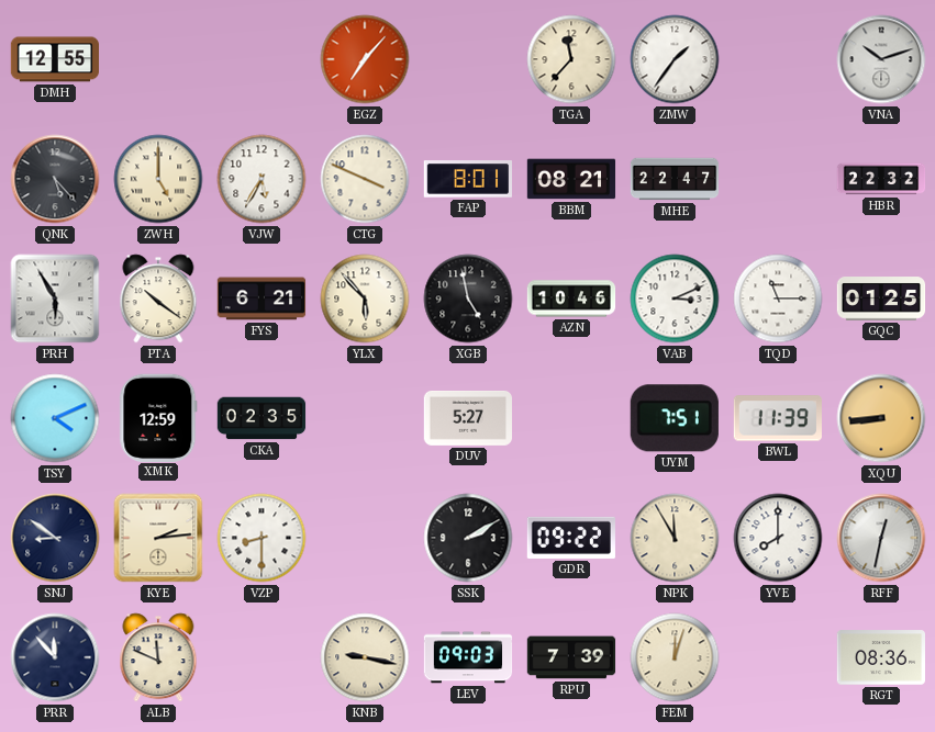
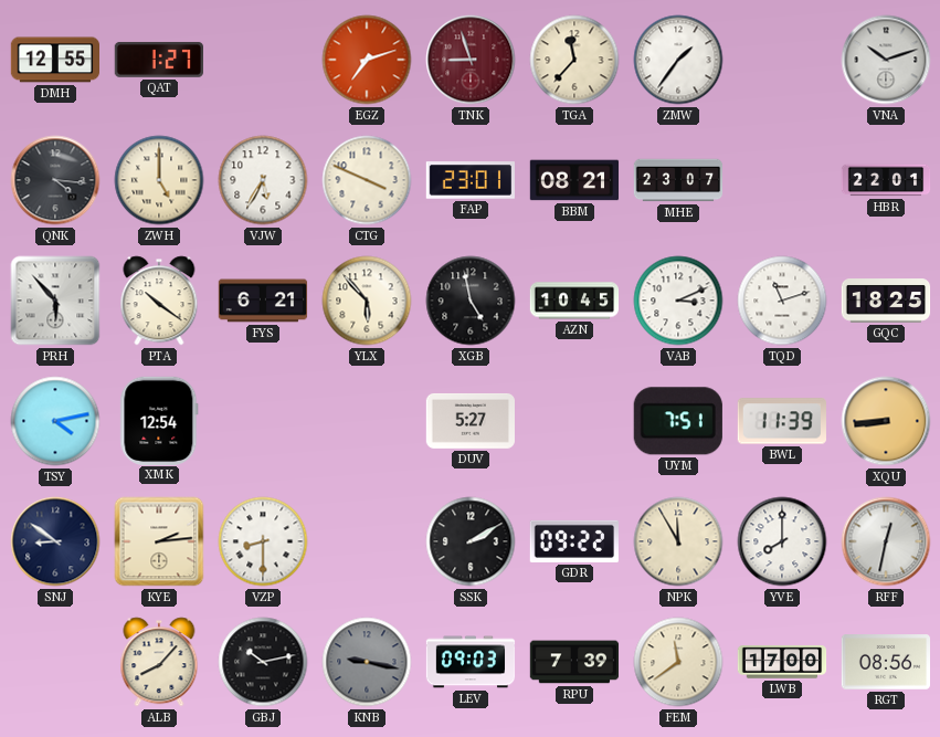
QAT: none -> 1:27
EGZ: 7:07 -> 7:12
TNK: none -> 8:57
QNK: 5:23 -> 4:16
FAP: 8:01 -> 23:01
MHE: 22:47 -> 23:07
HBR: 22:32 -> 22:01
PRH: 5:55 -> 5:53
AZN: 10:46 -> 10:45
TQD: 11:15 -> 11:12
GQC: 01:25 -> 18:25
TSY: 4:11 -> 4:13
XMK: 12:59 -> 12:54
CKA: 02:35 -> none
PRR: 11:53 -> none
ALB: 11:49 -> 8:07
GBJ: none -> 10:13
KNB dial: cream -> grey
FEM: 12:03 -> 11:39
LWB: none -> 17:00
RGT: 08:36 -> 08:56
